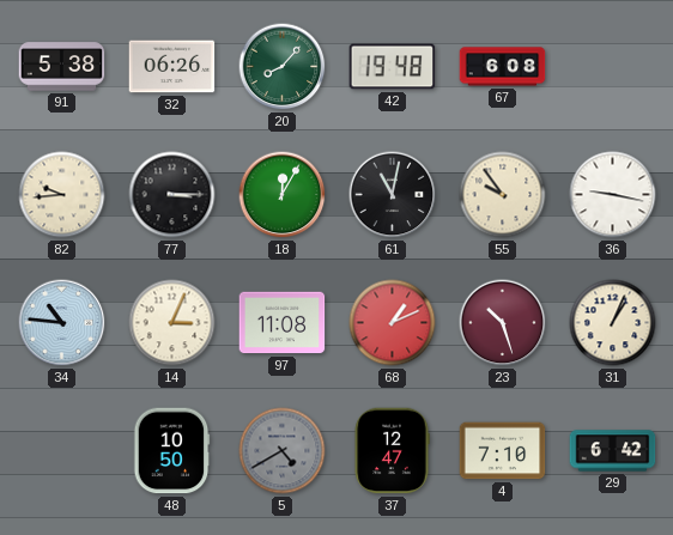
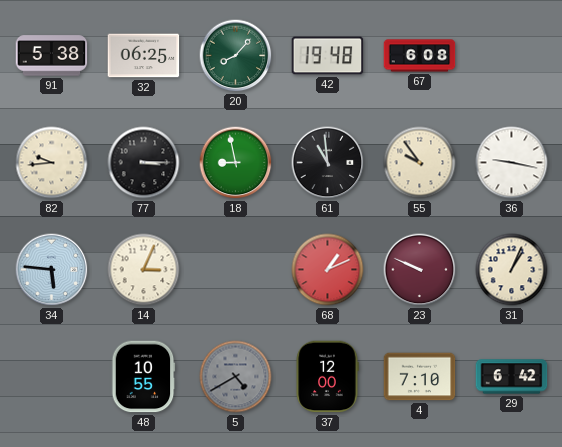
32: 06:26 -> 06:25
18: 12:05 -> 8:58
61: 11:02 -> 10:59
34: 10:46 -> 5:46
97: 11:08 -> none
23: 10:27 -> 9:49
48: 10:50 -> 10:55
37: 12:47 -> 12:00
